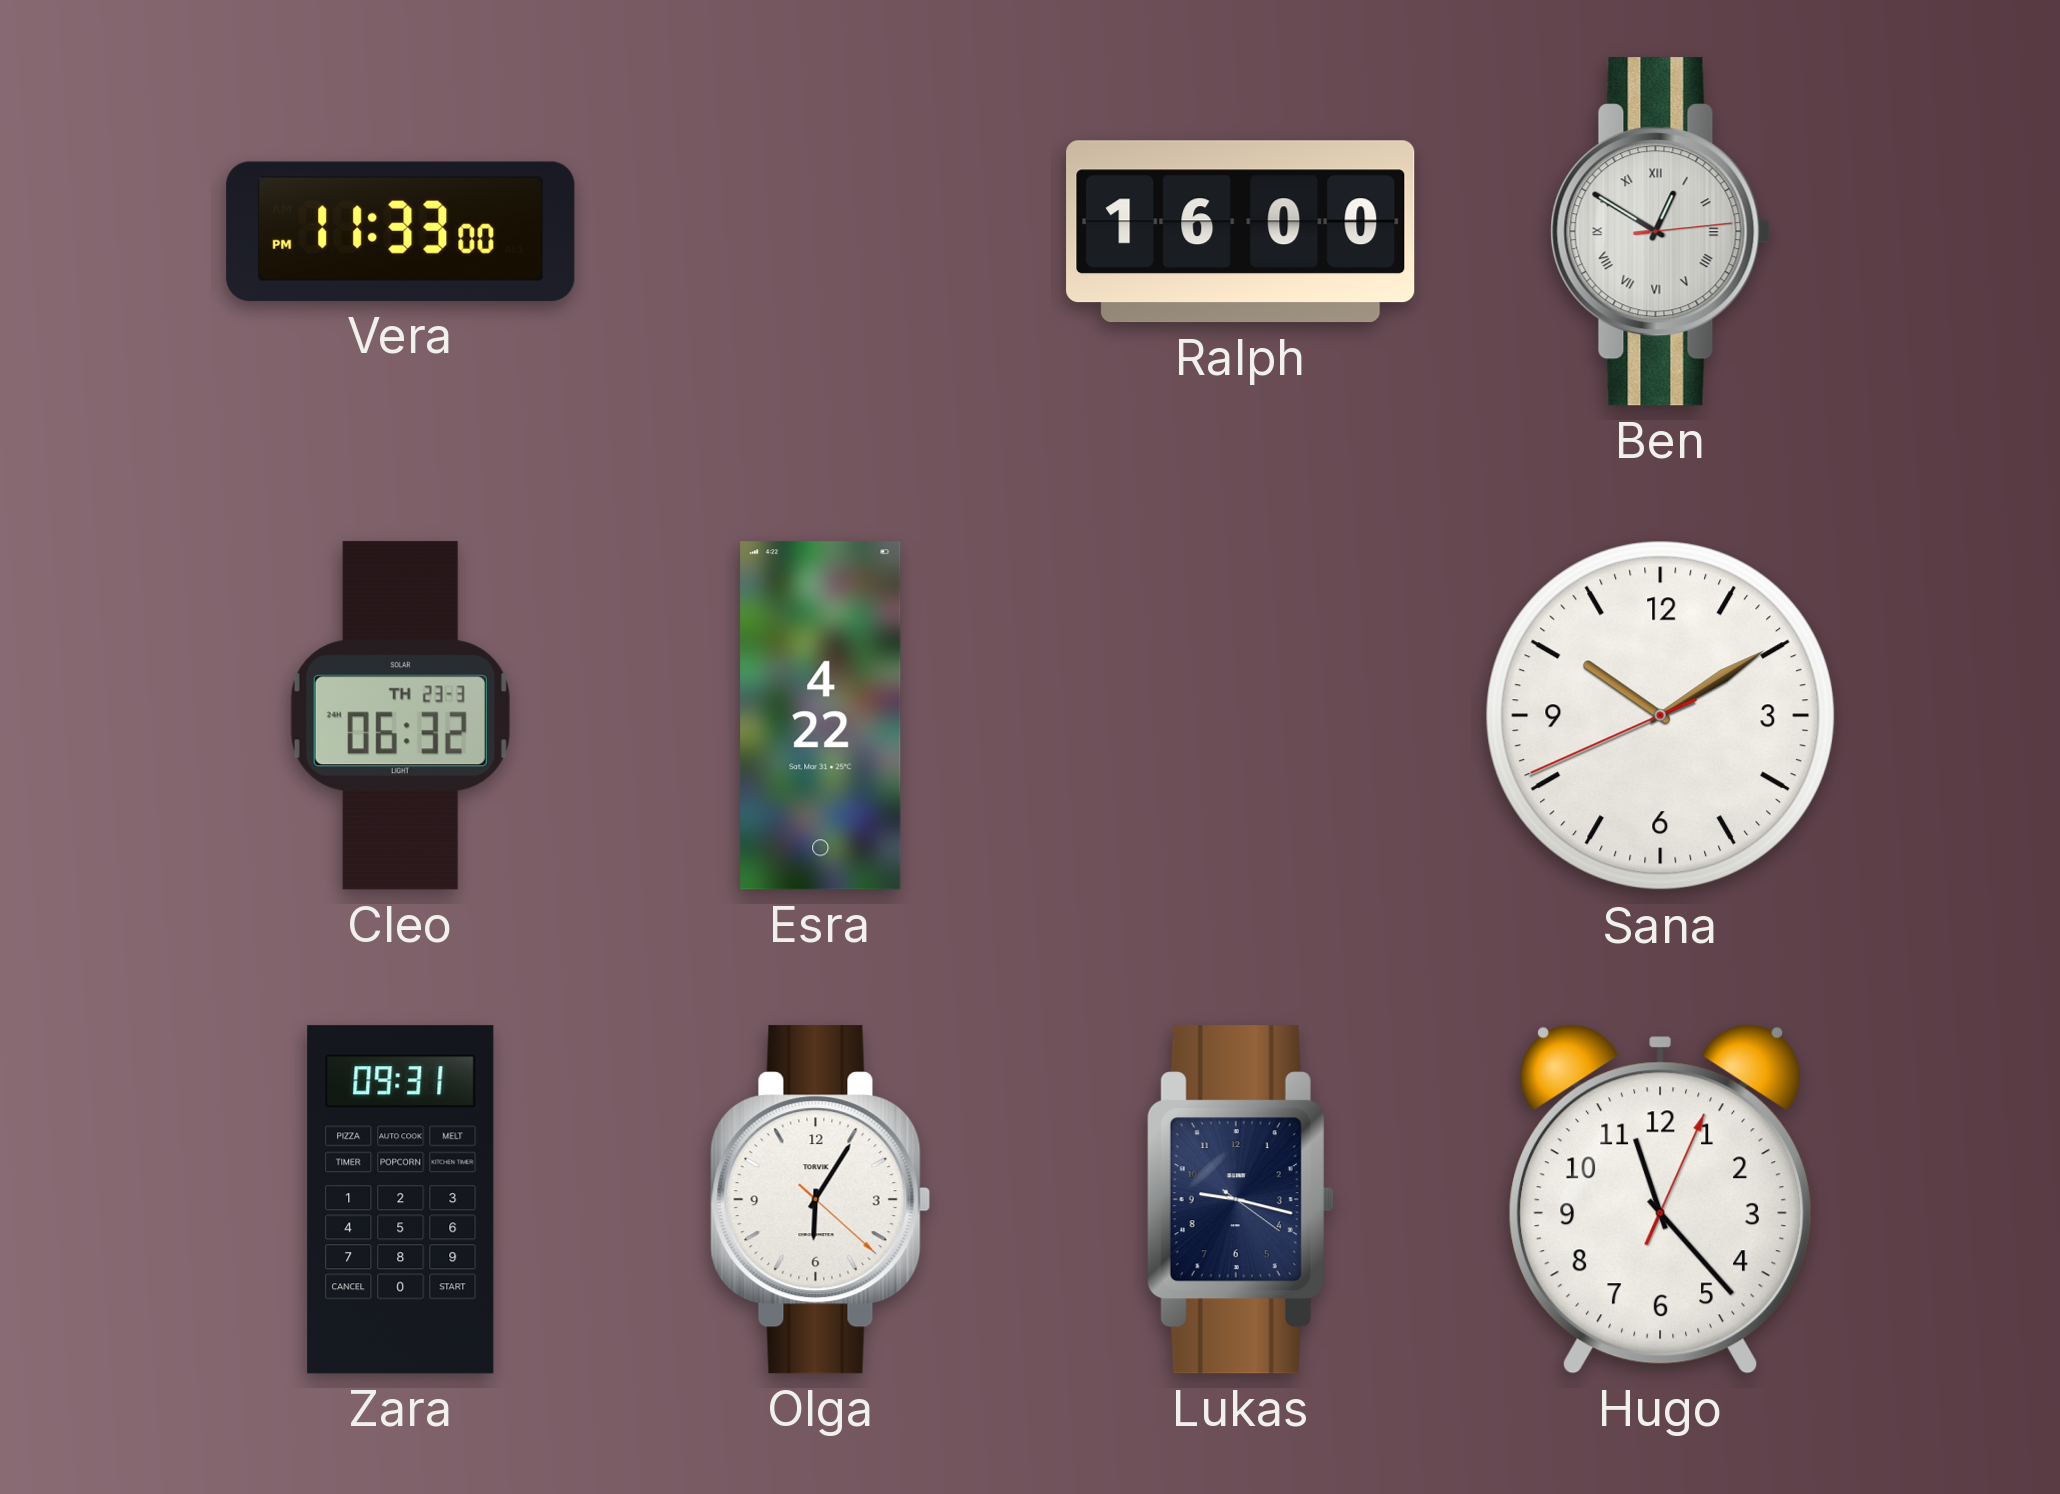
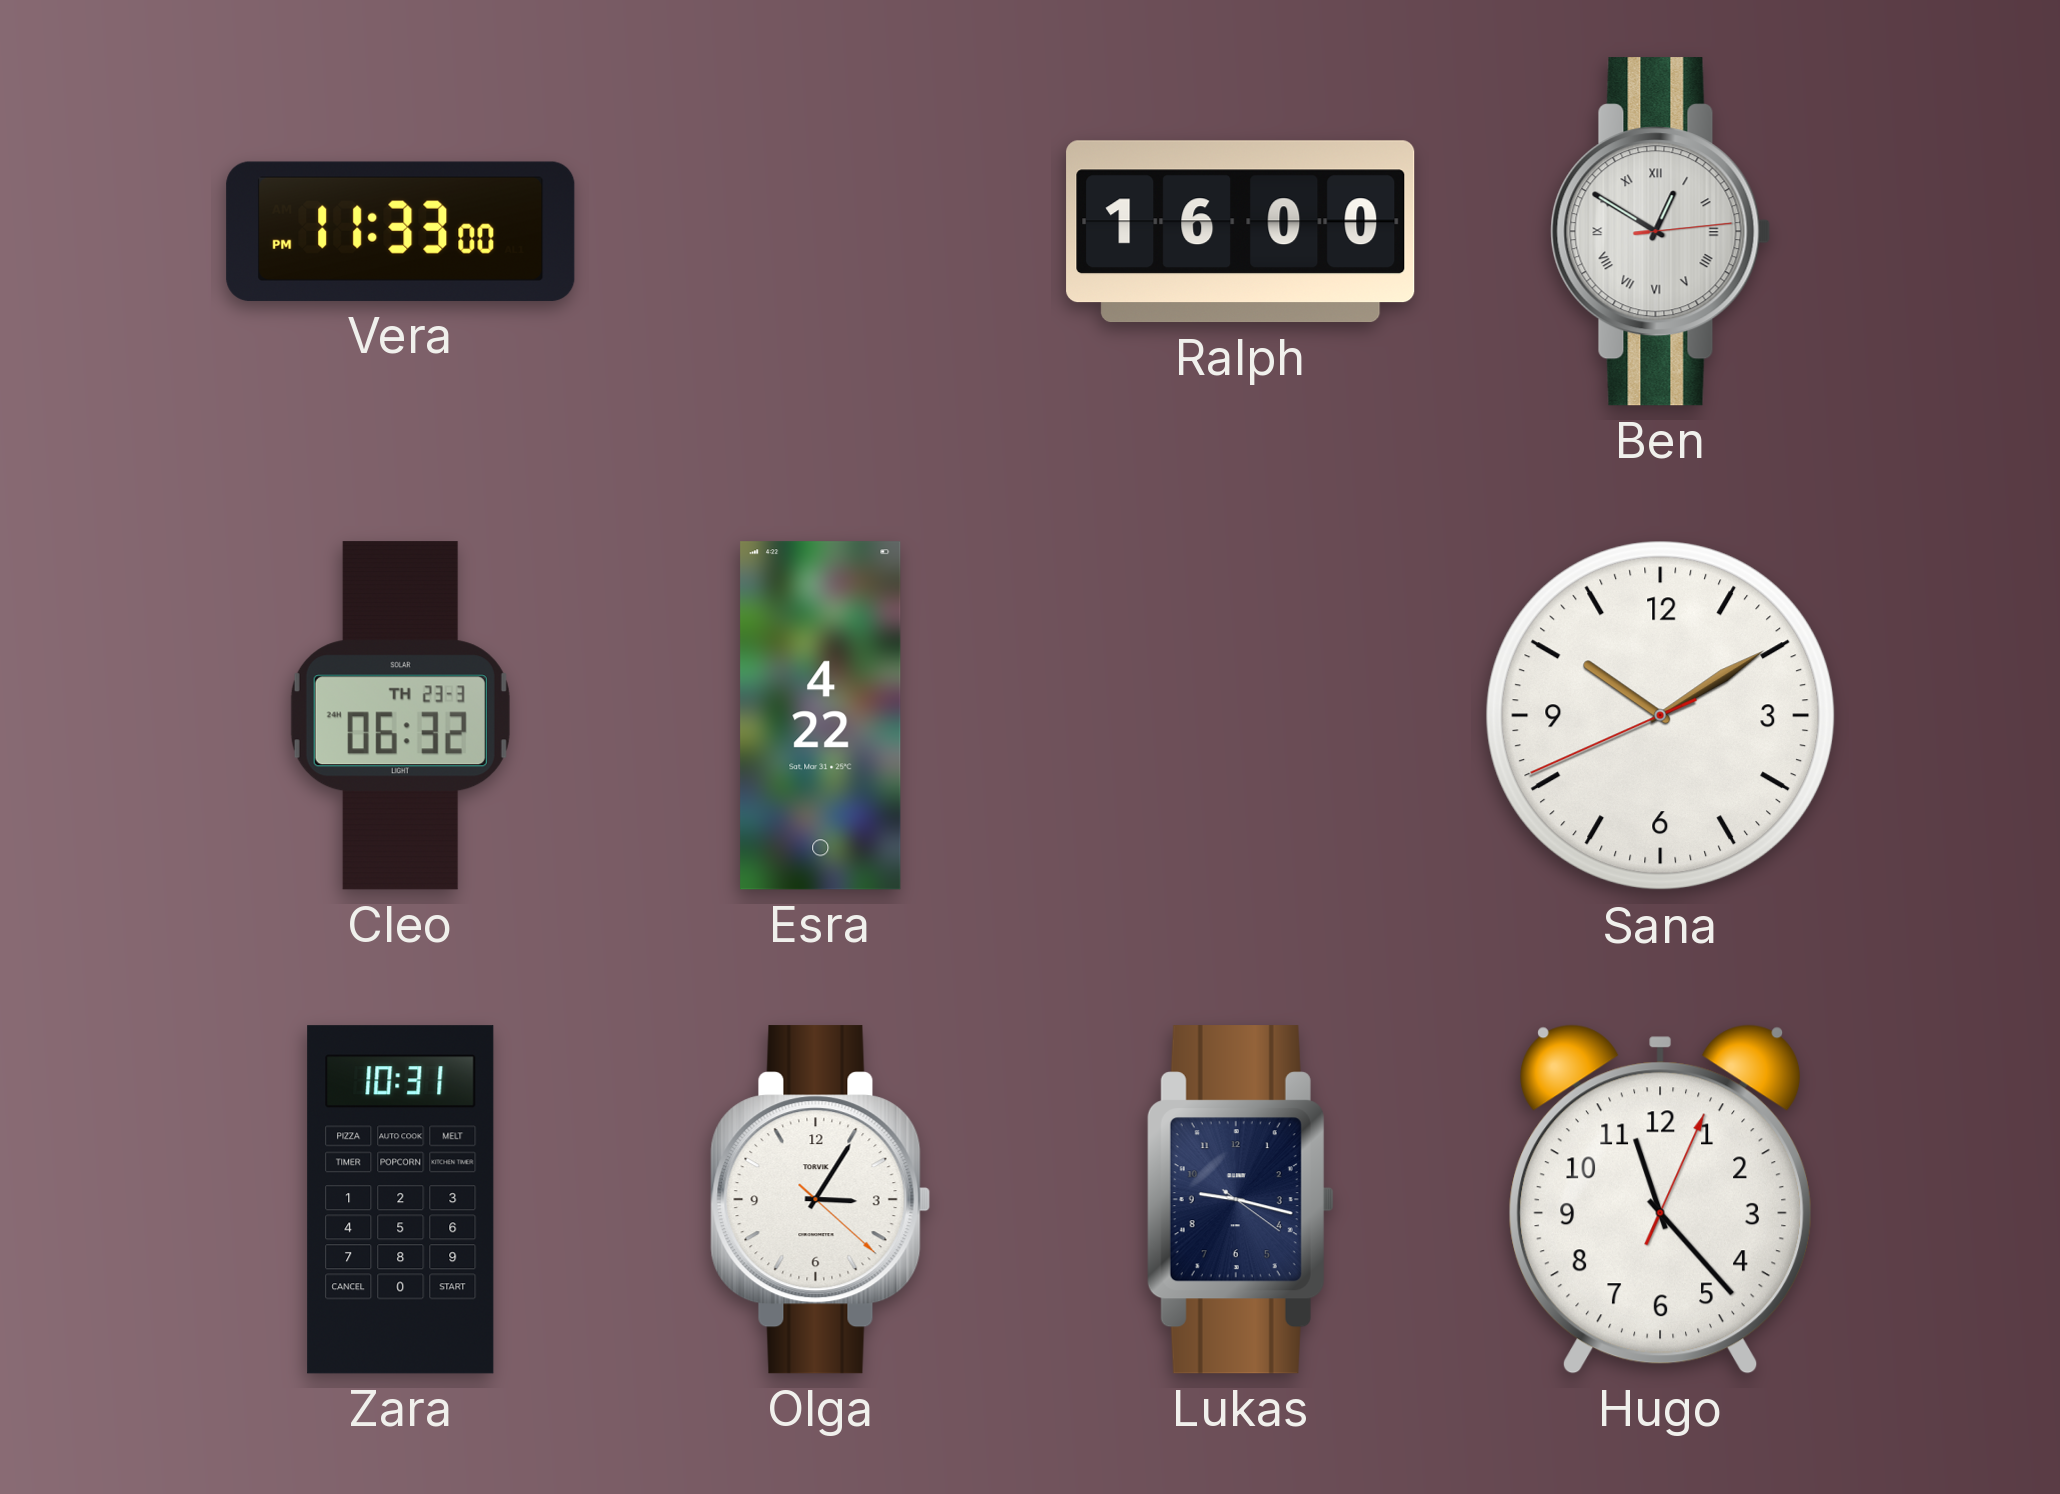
Zara: 09:31 -> 10:31
Olga: 6:05 -> 3:05
